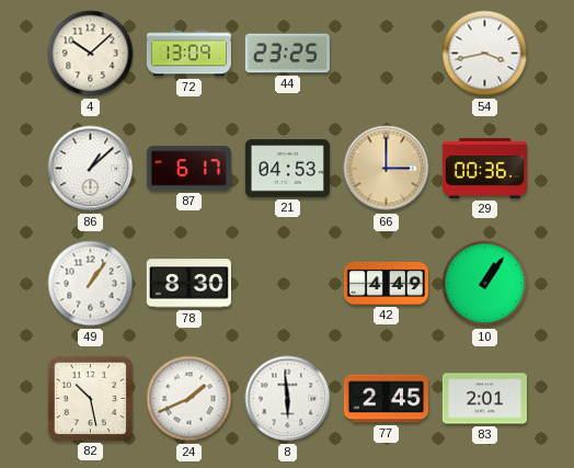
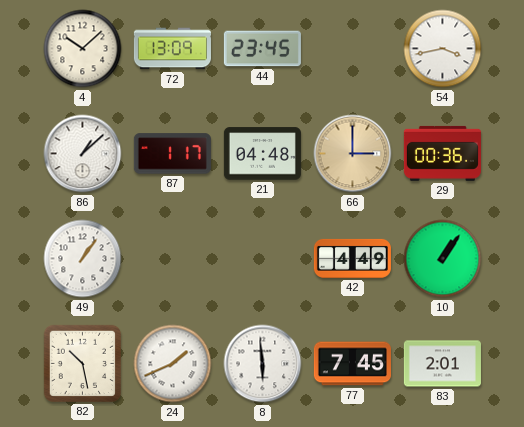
44: 23:25 -> 23:45
87: 6:17 -> 1:17
21: 04:53 -> 04:48
78: 8:30 -> none
77: 2:45 -> 7:45
